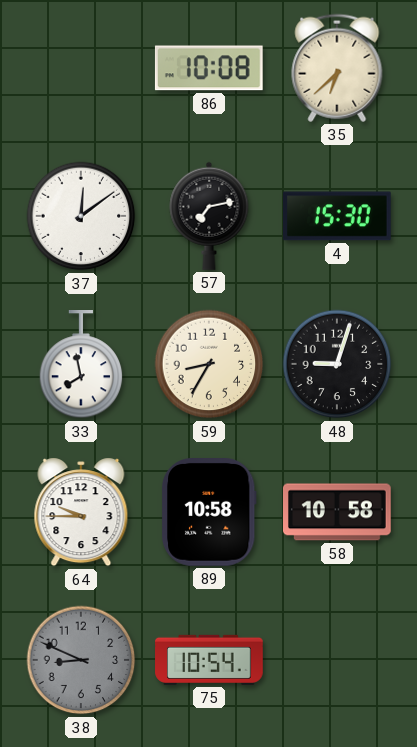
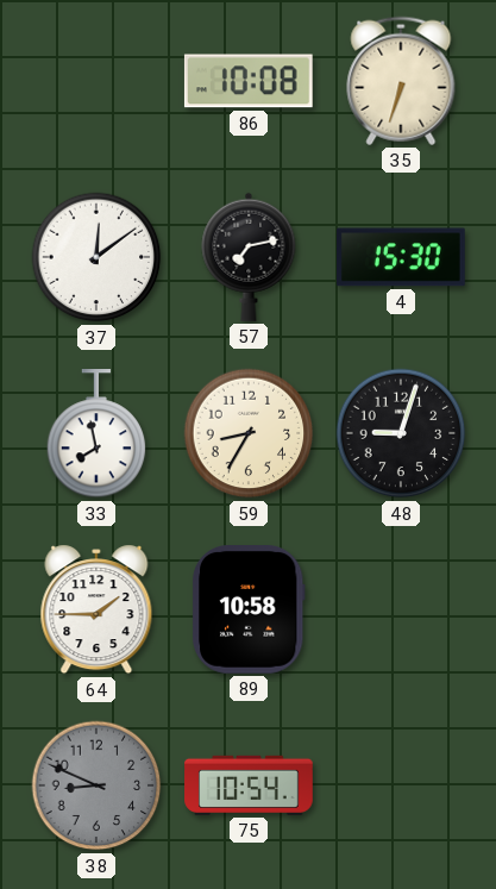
35: 6:38 -> 6:33
64: 9:45 -> 1:45
58: 10:58 -> none
